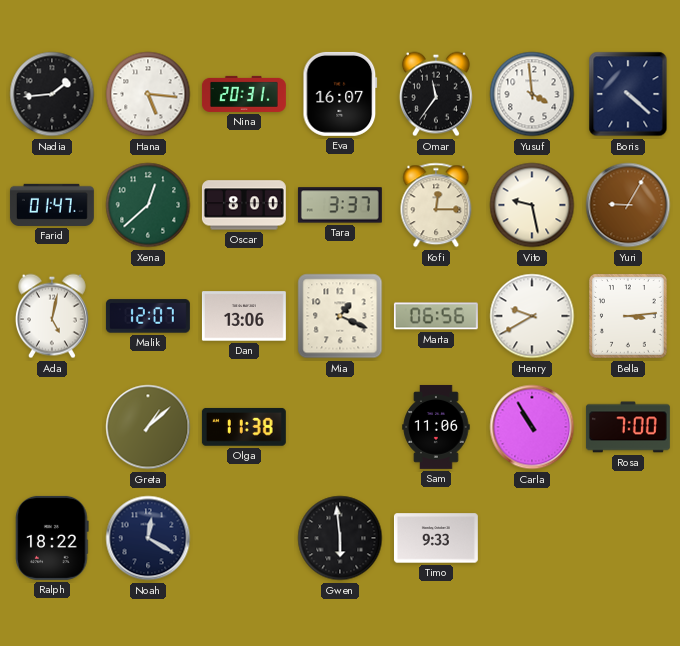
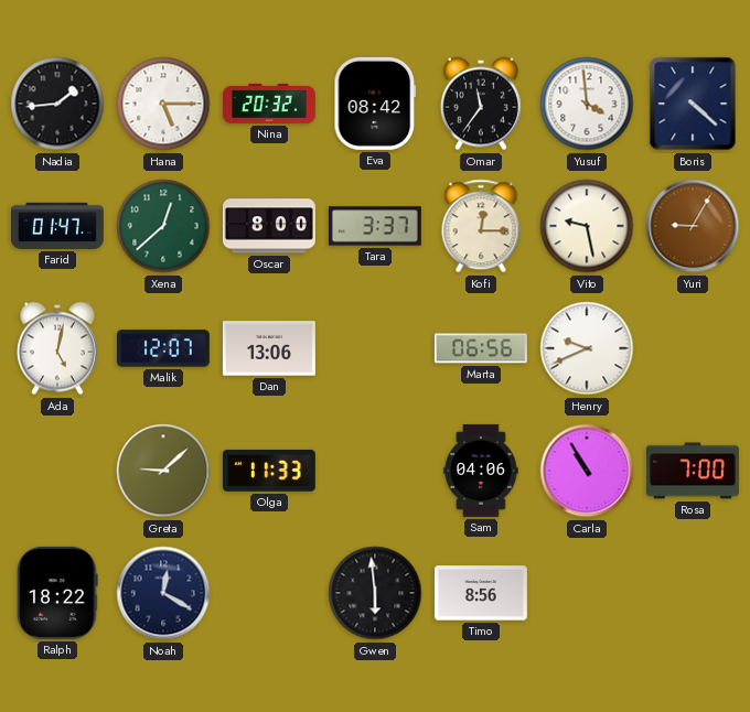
Hana: 5:16 -> 5:15
Nina: 20:31 -> 20:32
Eva: 16:07 -> 08:42
Mia: 1:19 -> none
Henry: 9:40 -> 9:41
Bella: 3:14 -> none
Greta: 1:08 -> 9:08
Olga: 11:38 -> 11:33
Sam: 11:06 -> 04:06
Timo: 9:33 -> 8:56
